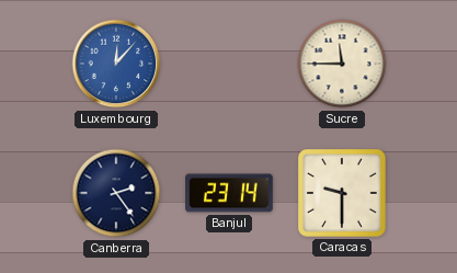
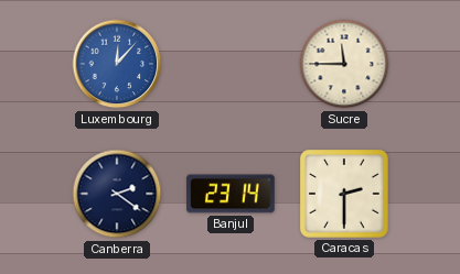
Canberra: 2:24 -> 2:21
Caracas: 9:30 -> 2:30
